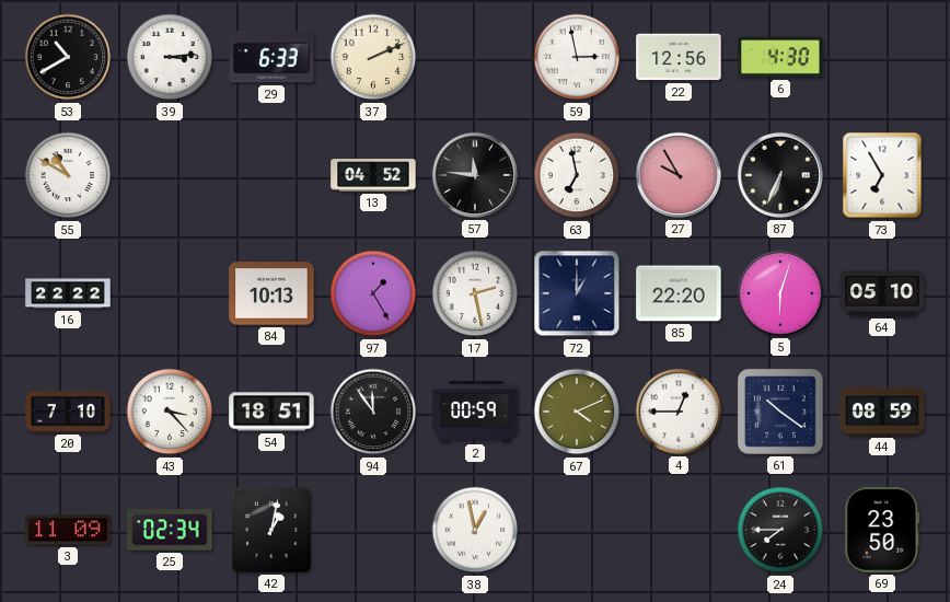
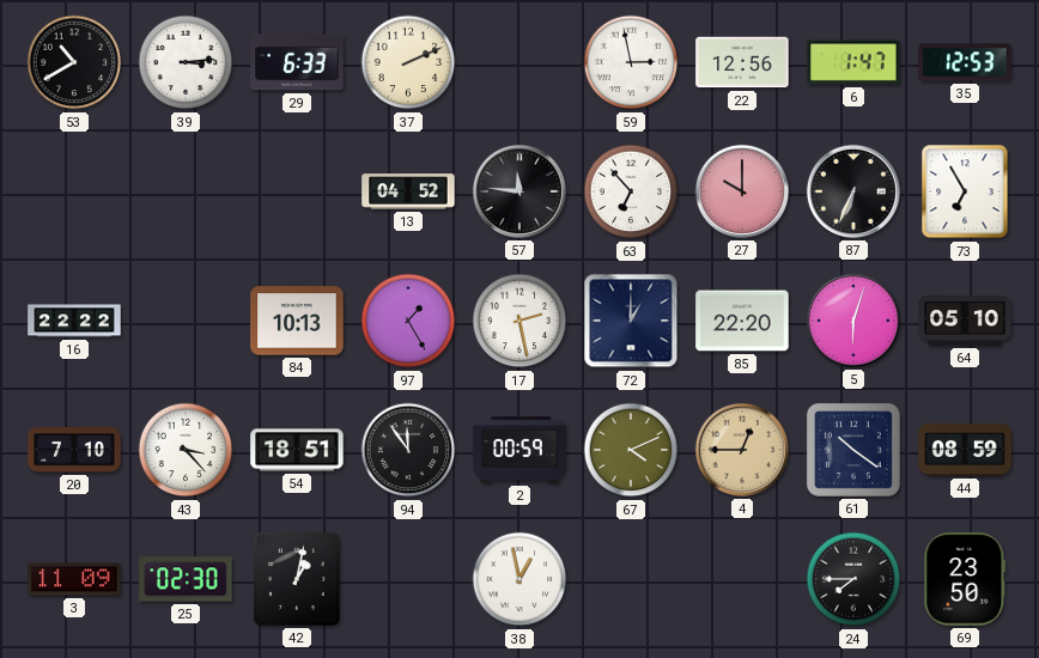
6: 4:30 -> 1:47
35: none -> 12:53
55: 10:50 -> none
63: 6:58 -> 6:53
27: 9:55 -> 10:00
4 dial: white -> champagne
25: 02:34 -> 02:30
